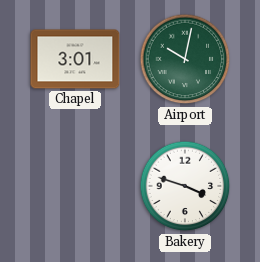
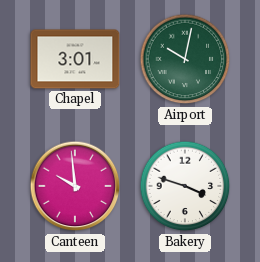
Canteen: none -> 9:59
